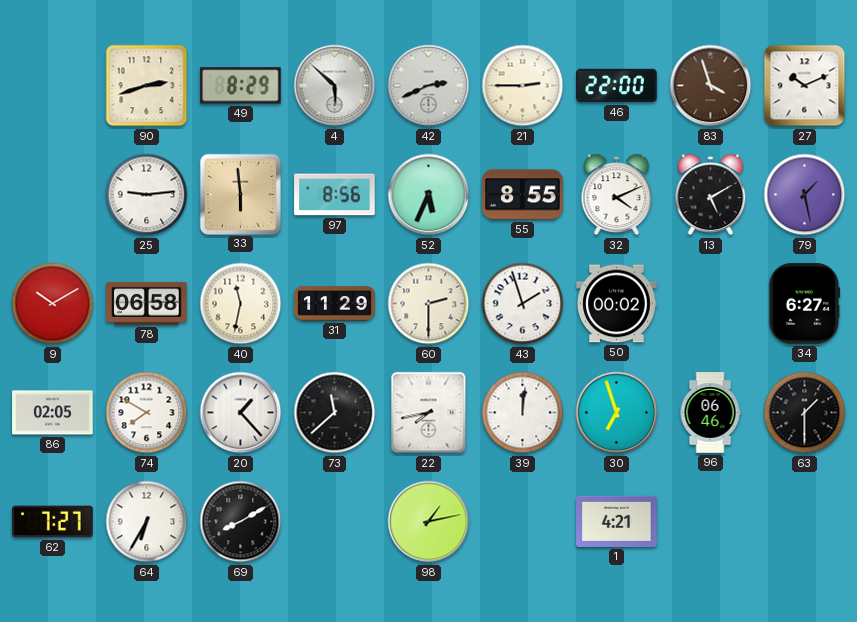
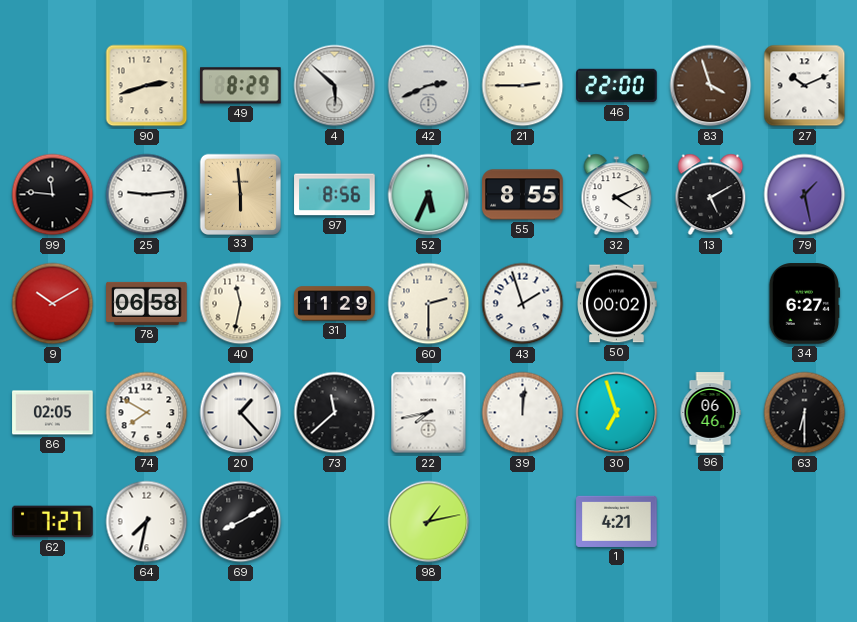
99: none -> 11:46
63: 1:30 -> 6:30
64: 6:35 -> 7:32
